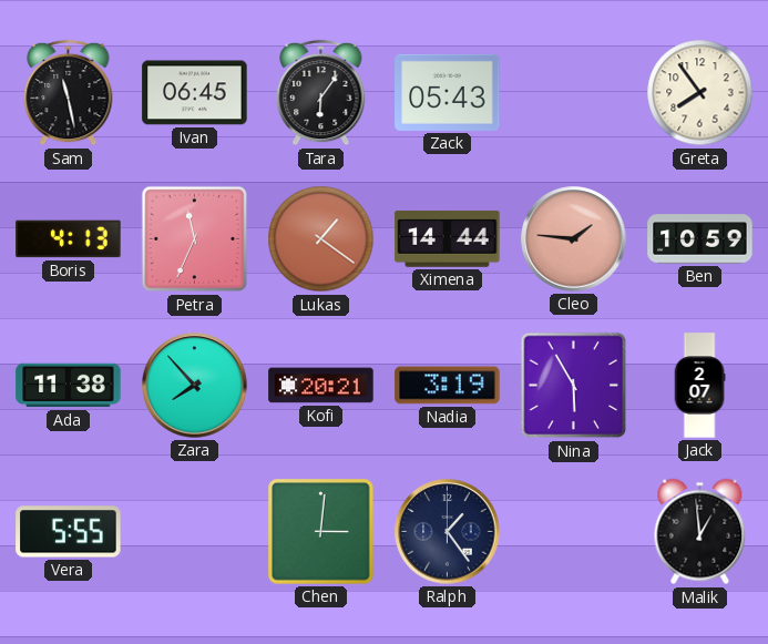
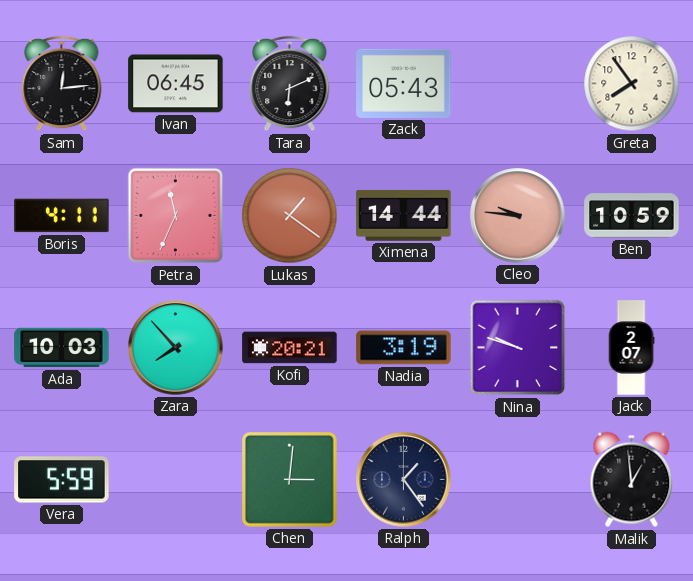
Sam: 11:28 -> 12:14
Tara: 6:06 -> 6:11
Boris: 4:13 -> 4:11
Cleo: 1:46 -> 9:46
Ada: 11:38 -> 10:03
Nina: 5:55 -> 9:48
Vera: 5:55 -> 5:59
